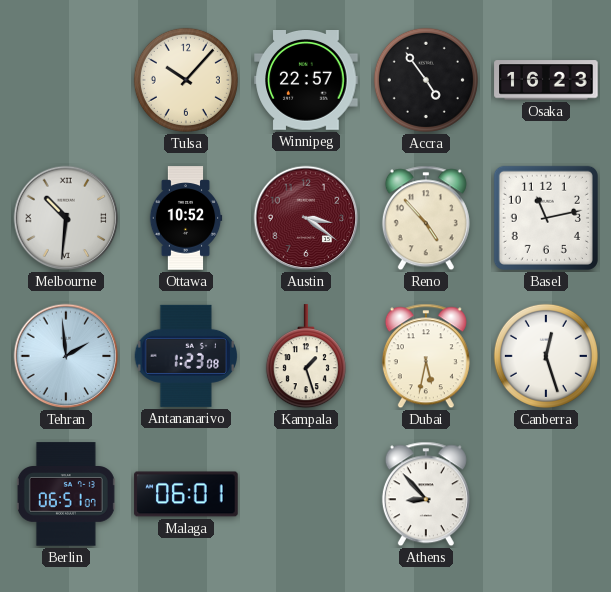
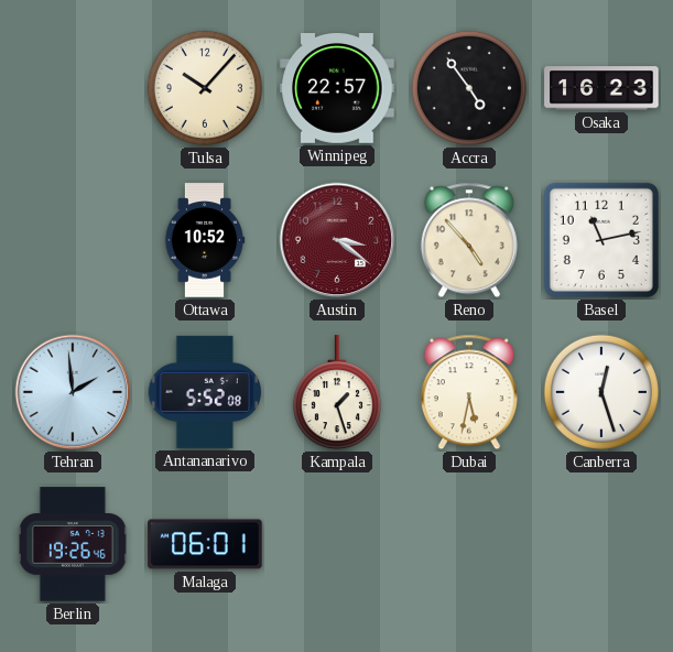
Melbourne: 10:31 -> none
Antananarivo: 1:23 -> 5:52
Berlin: 06:51 -> 19:26
Athens: 8:53 -> none
